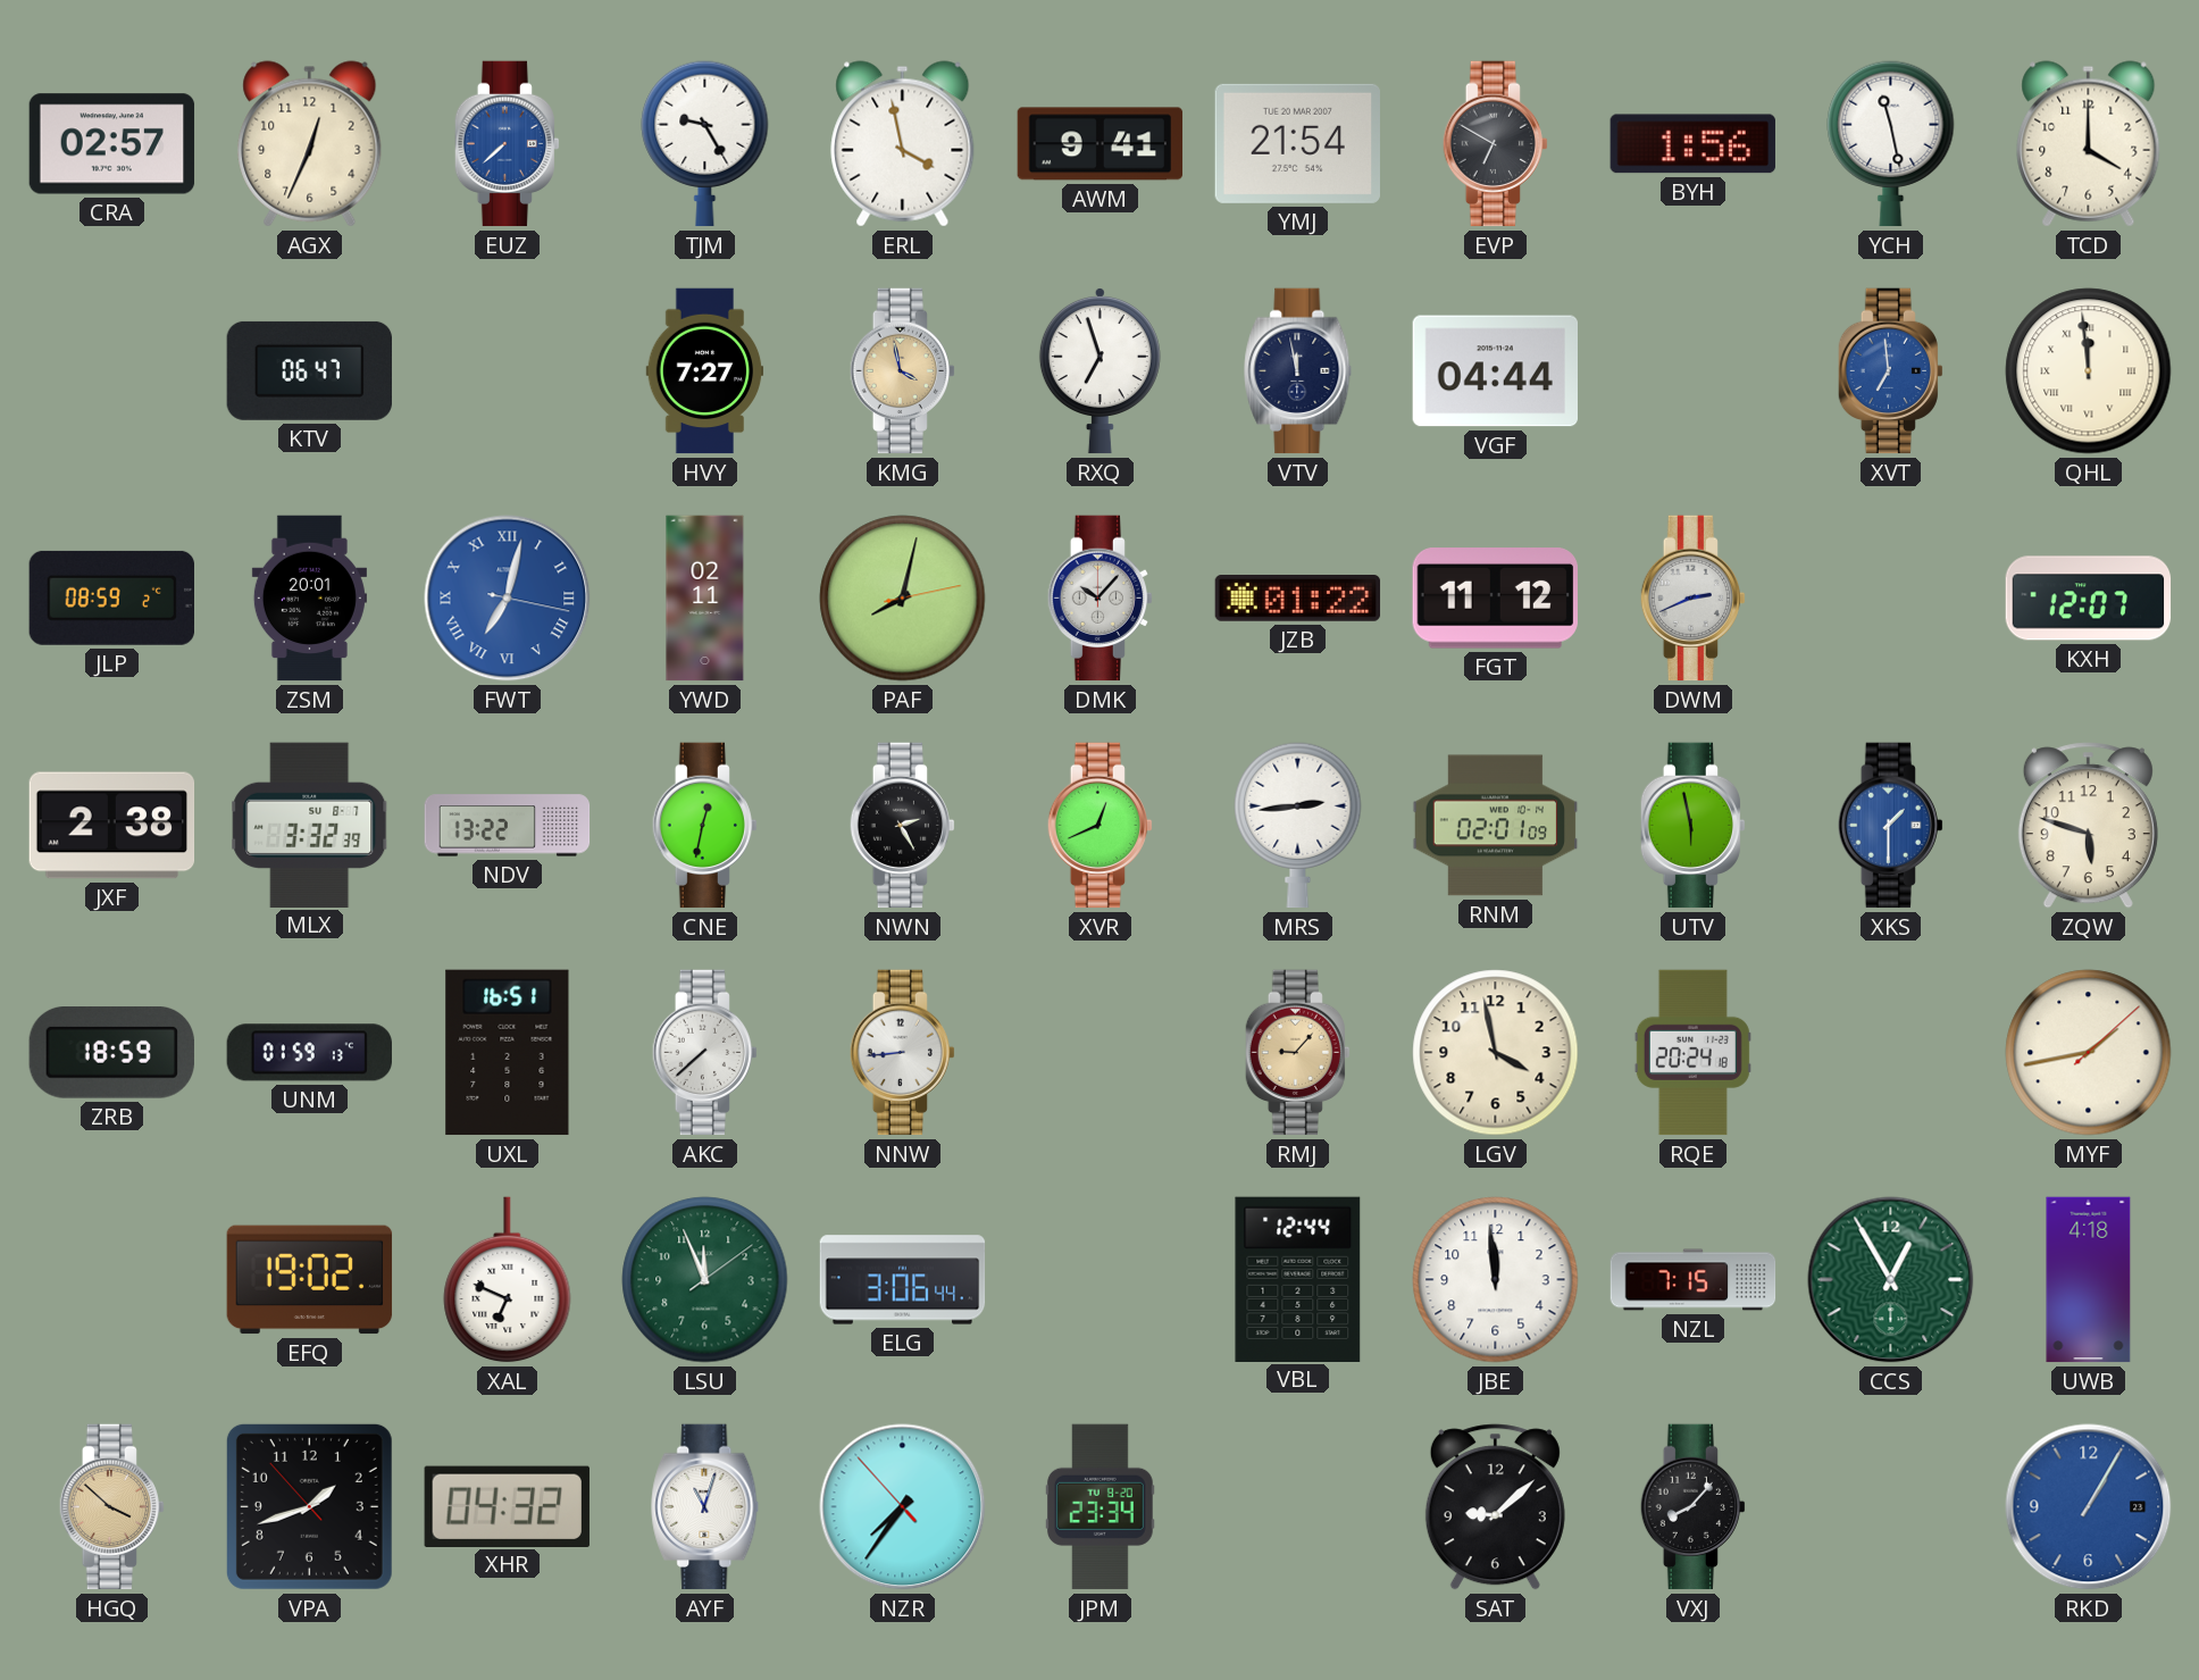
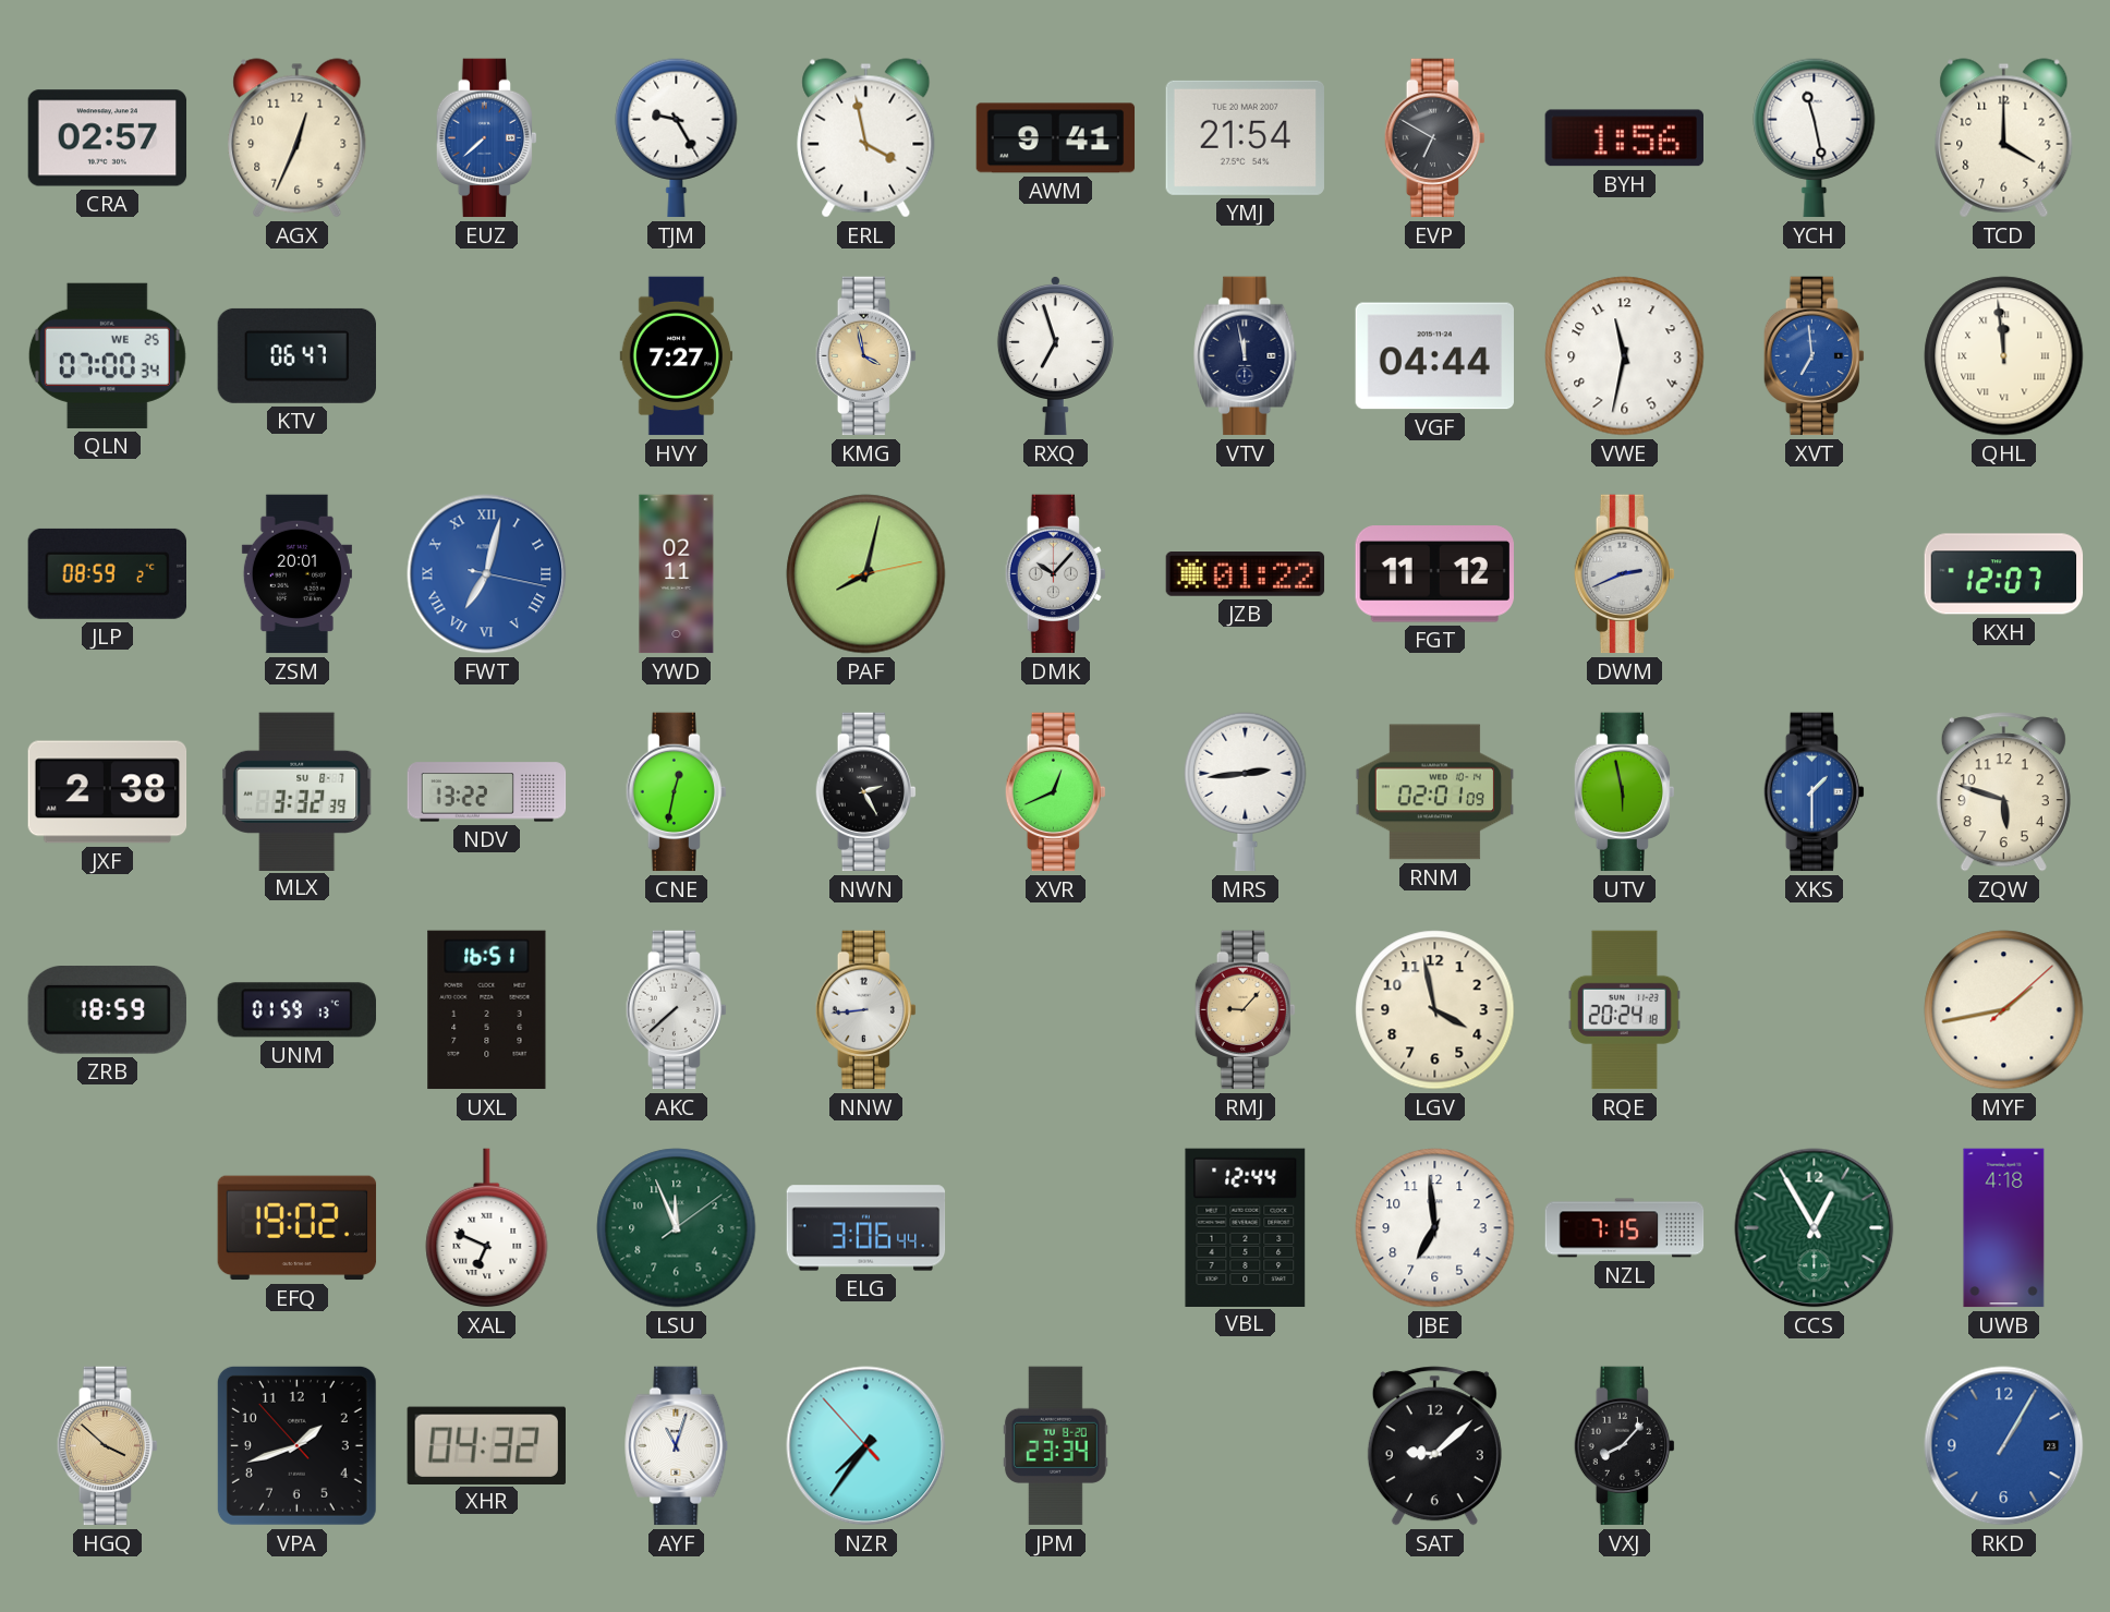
QLN: none -> 07:00
VWE: none -> 11:32
JBE: 11:59 -> 6:59
